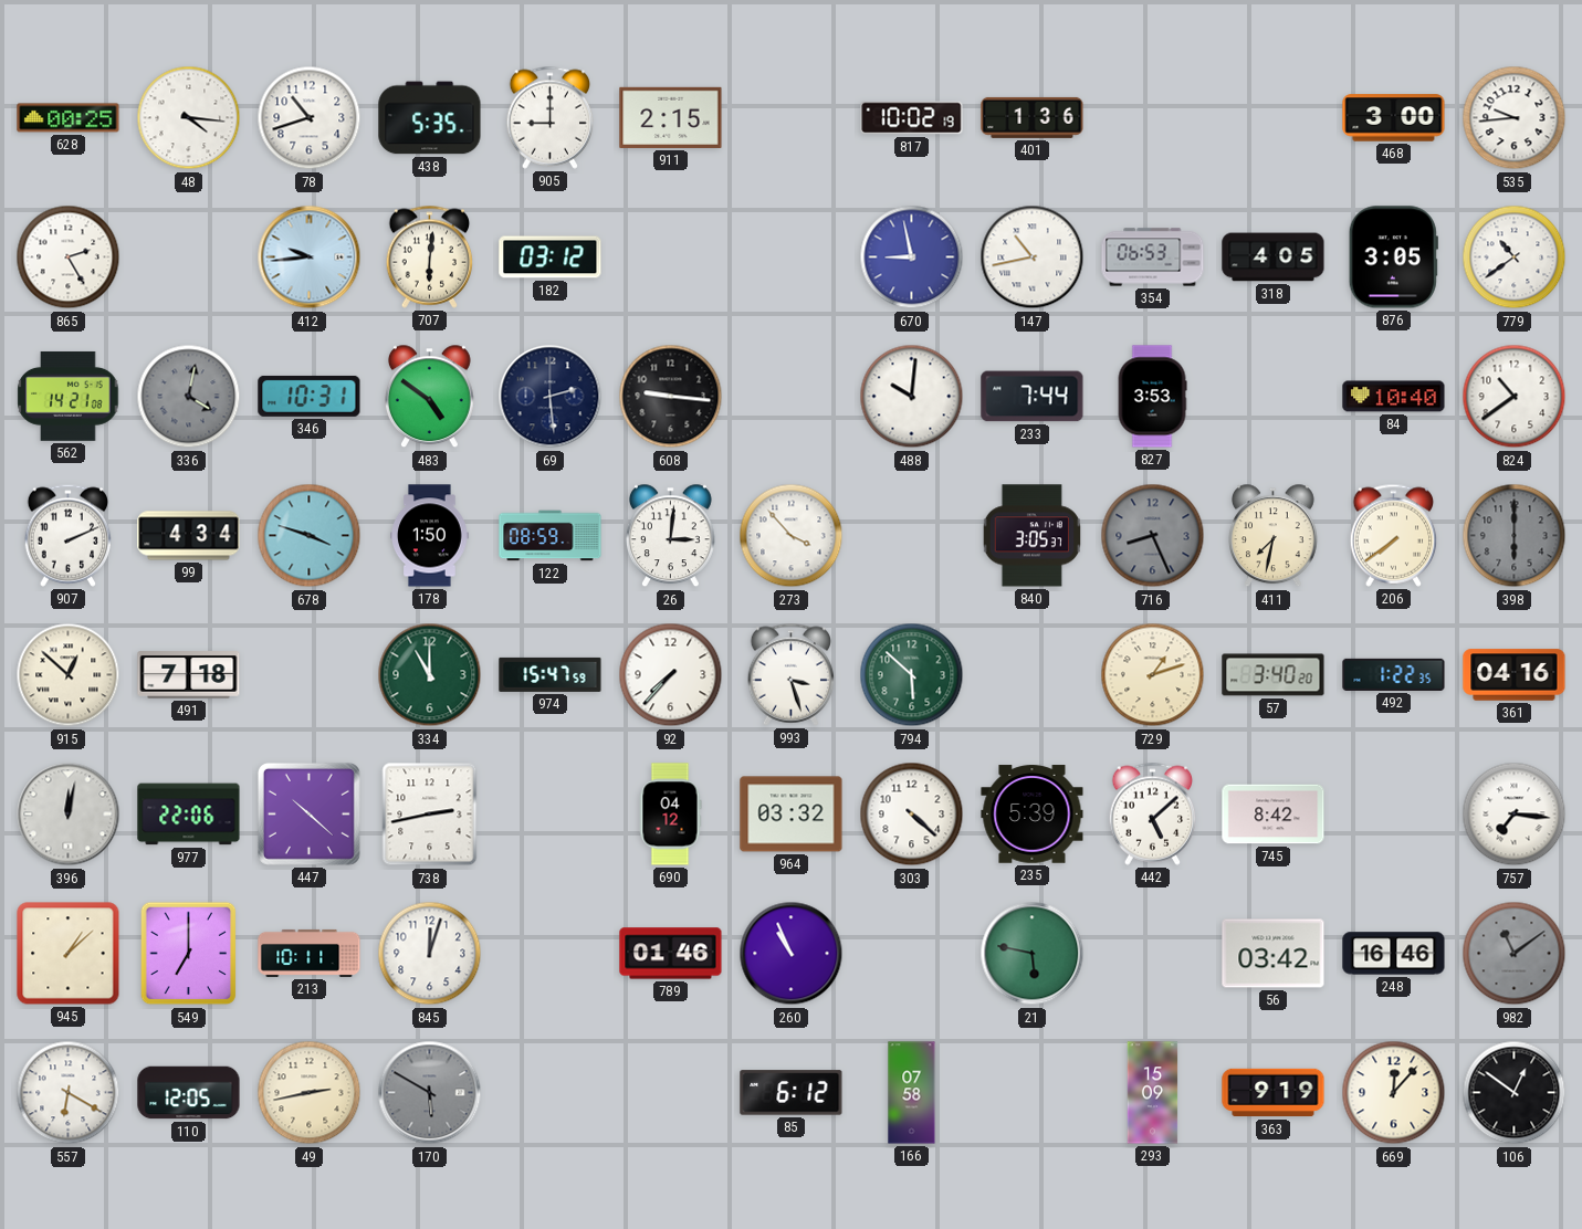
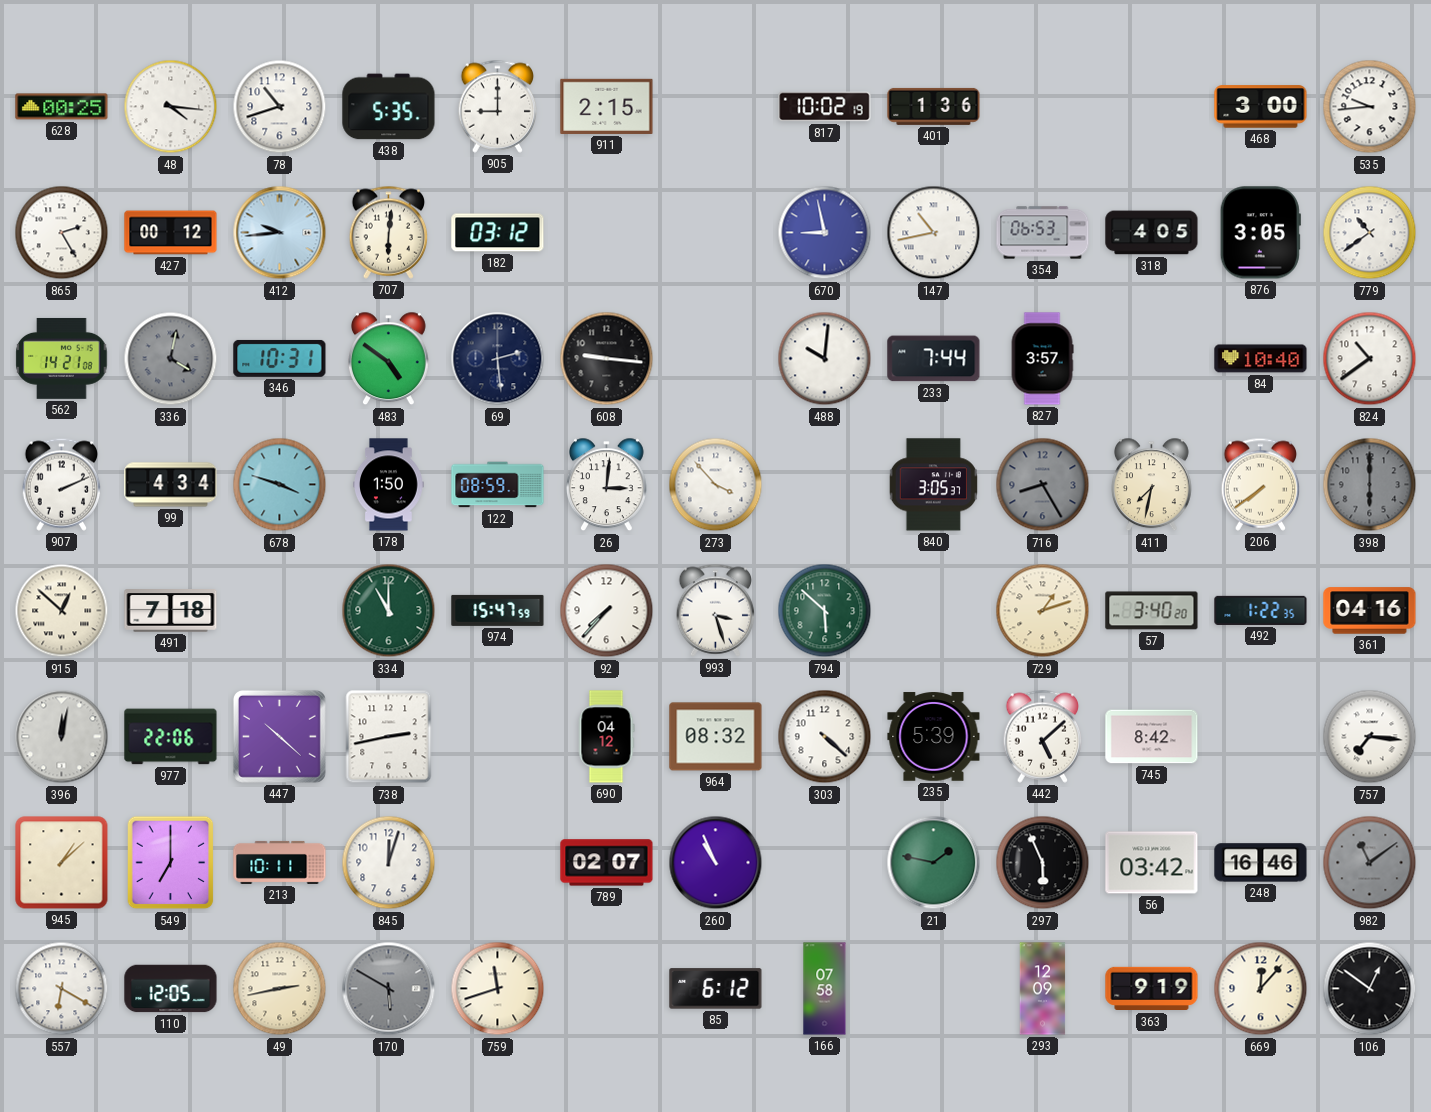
427: none -> 00:12
827: 3:53 -> 3:57
716: 8:26 -> 8:25
964: 03:32 -> 08:32
789: 01:46 -> 02:07
21: 5:47 -> 1:47
297: none -> 5:56
759: none -> 11:42
293: 15:09 -> 12:09
